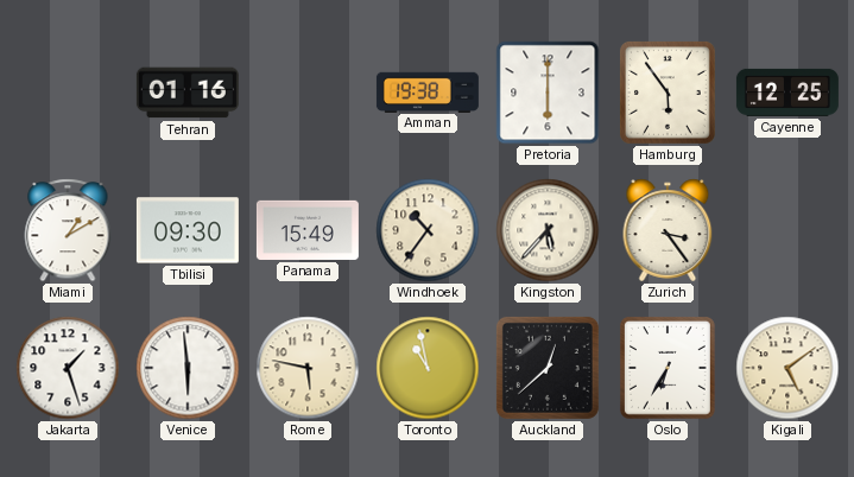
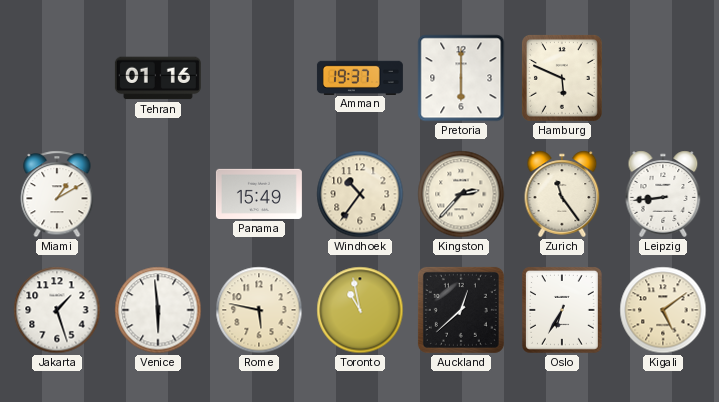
Amman: 19:38 -> 19:37
Hamburg: 5:54 -> 5:49
Cayenne: 12:25 -> none
Tbilisi: 09:30 -> none
Kingston: 5:37 -> 2:37
Zurich: 3:24 -> 11:24
Leipzig: none -> 8:44
